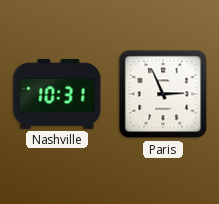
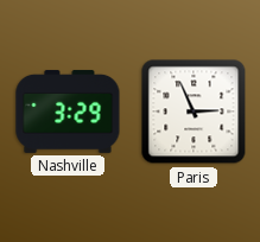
Nashville: 10:31 -> 3:29
